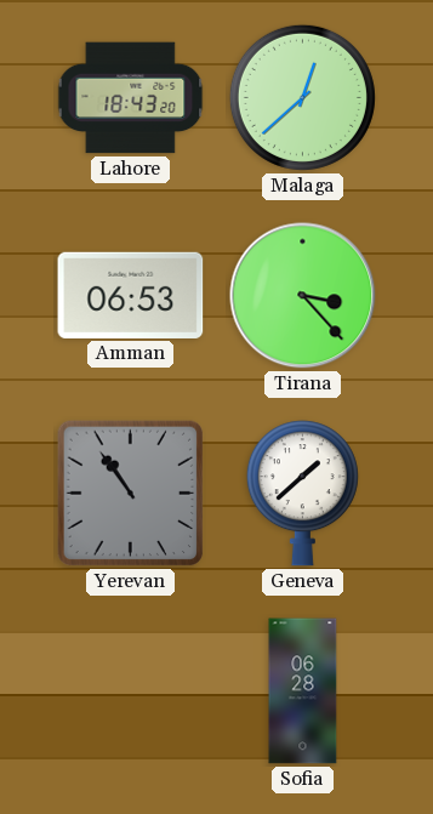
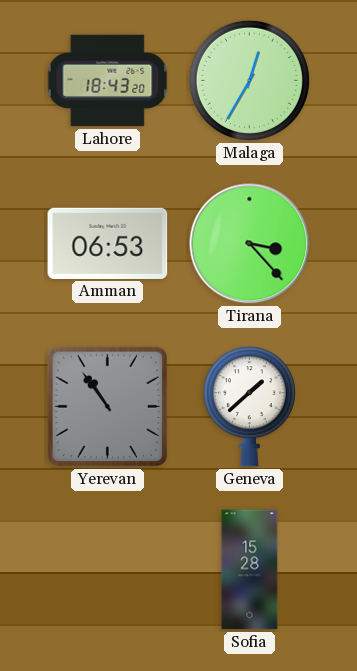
Malaga: 12:38 -> 12:35
Sofia: 06:28 -> 15:28
